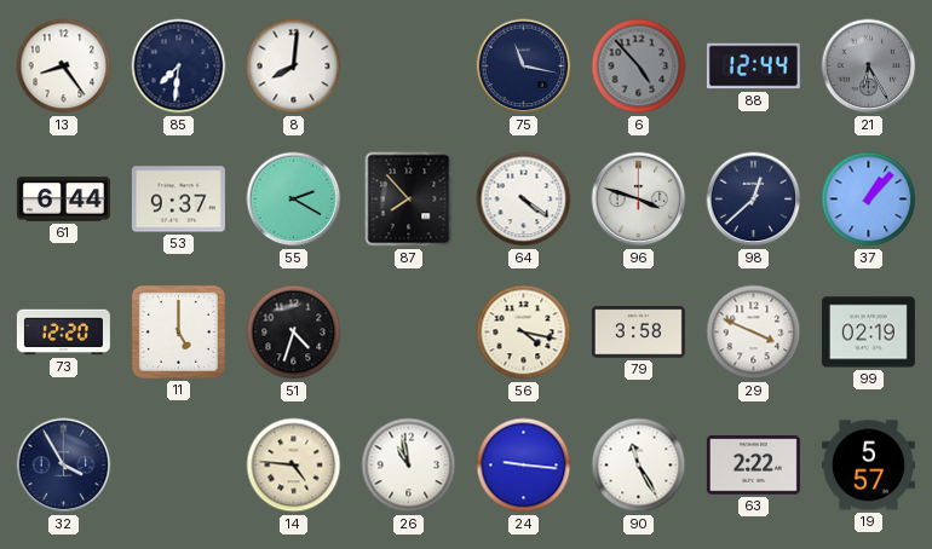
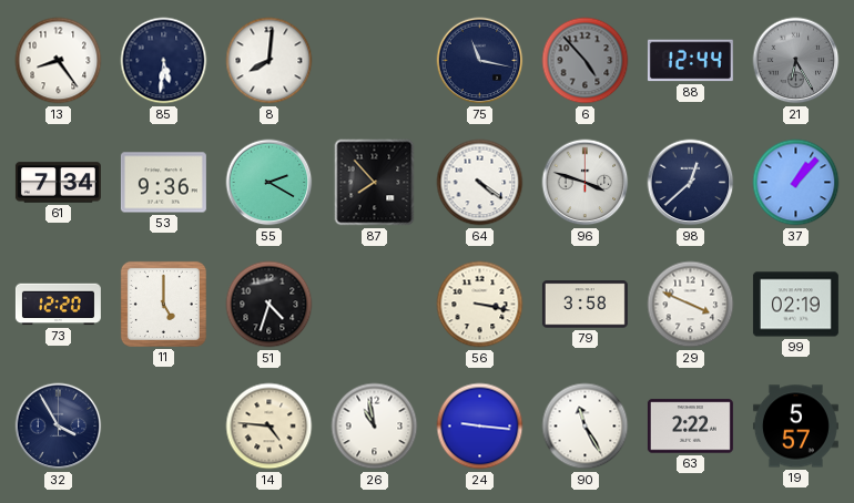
85: 7:31 -> 5:31
61: 6:44 -> 7:34
53: 9:37 -> 9:36
56: 4:17 -> 3:17
